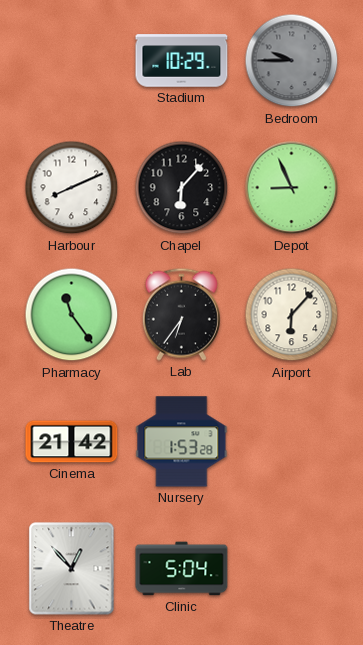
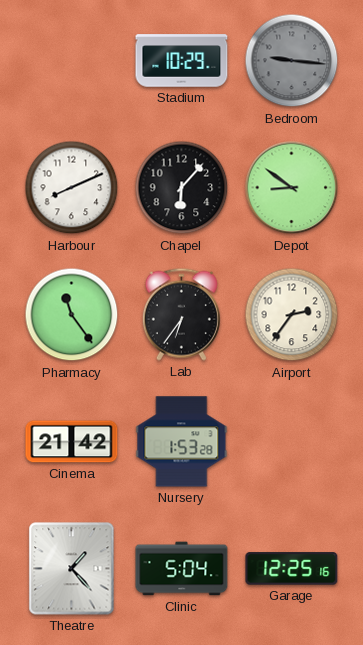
Bedroom: 9:45 -> 9:16
Depot: 8:56 -> 8:51
Airport: 6:07 -> 2:36
Theatre: 12:53 -> 1:23
Garage: none -> 12:25
